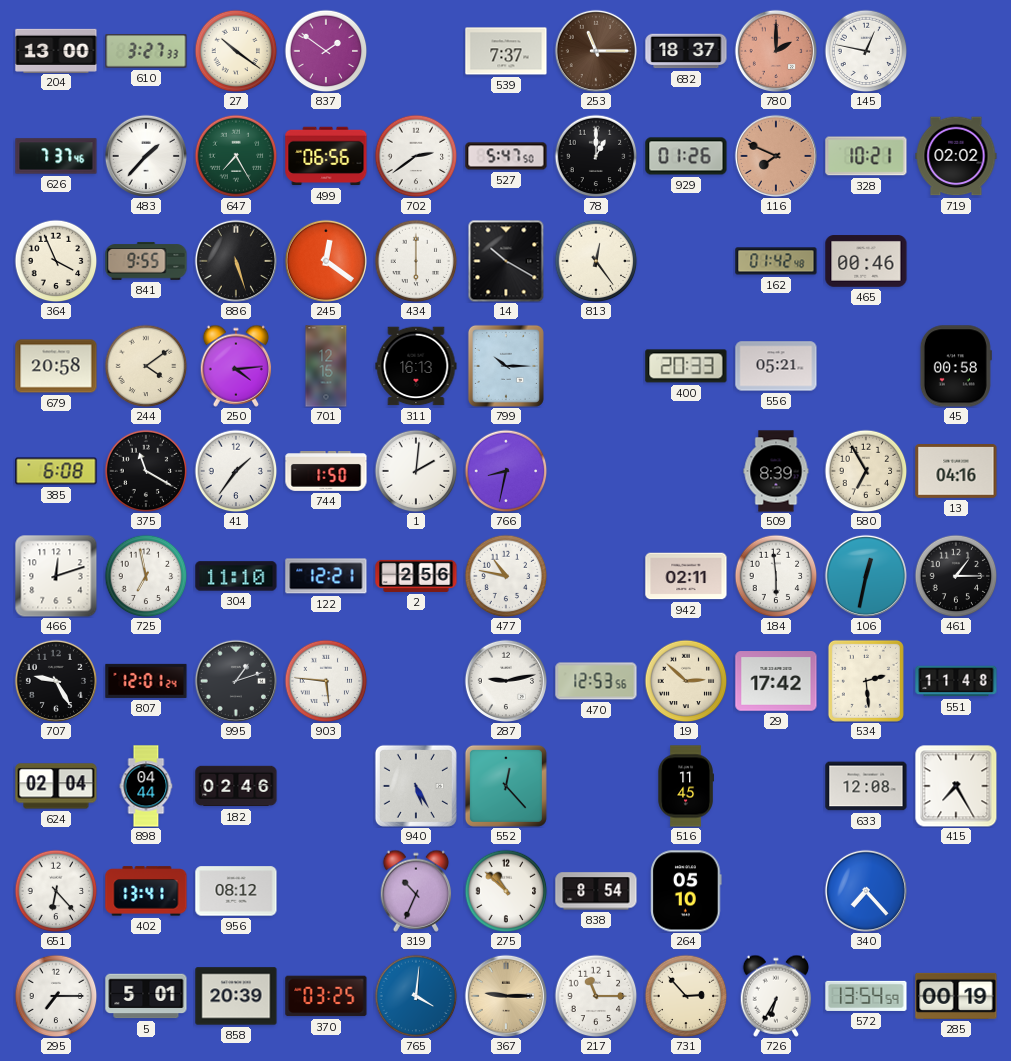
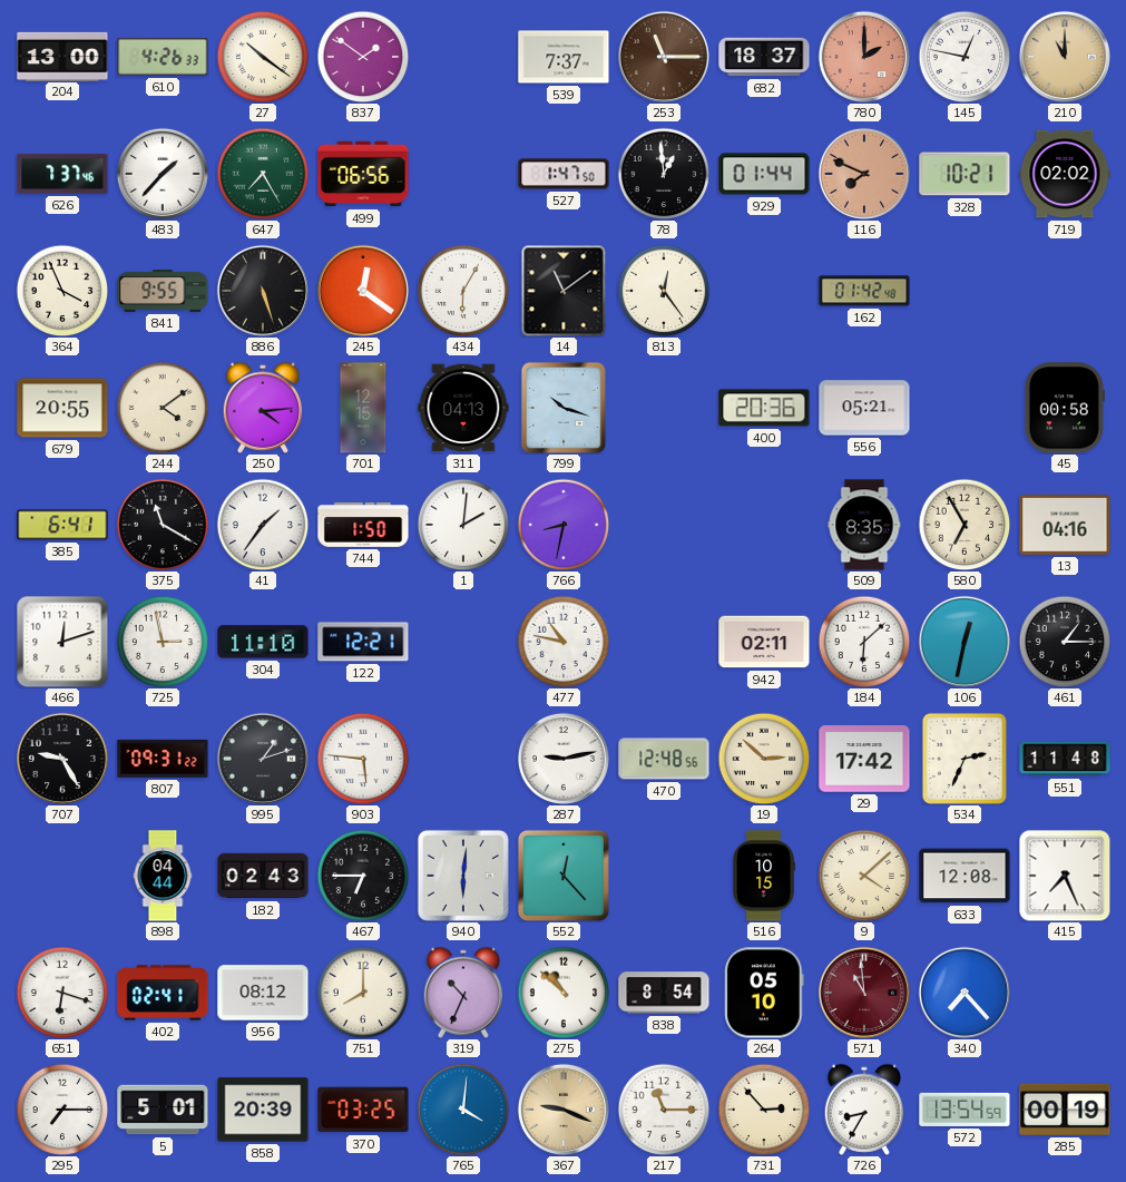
610: 3:27 -> 4:26
210: none -> 11:00
702: 2:39 -> none
527: 5:47 -> 1:47
78: 1:00 -> 12:59
929: 01:26 -> 01:44
434: 6:00 -> 6:05
14: 10:20 -> 11:09
465: 00:46 -> none
679: 20:58 -> 20:55
311: 16:13 -> 04:13
799: 10:15 -> 10:18
400: 20:33 -> 20:36
385: 6:08 -> 6:41
509: 8:39 -> 8:35
725: 6:58 -> 2:58
2: 2:56 -> none
184: 5:59 -> 6:08
807: 12:01 -> 09:31
470: 12:53 -> 12:48
534: 2:29 -> 2:34
624: 02:04 -> none
182: 02:46 -> 02:43
467: none -> 6:45
940: 5:25 -> 6:01
516: 11:45 -> 10:15
9: none -> 4:08
415: 7:25 -> 7:26
651: 6:23 -> 6:18
402: 13:41 -> 02:41
751: none -> 8:00
571: none -> 10:59
367: 9:15 -> 9:19
726: 6:35 -> 8:35
